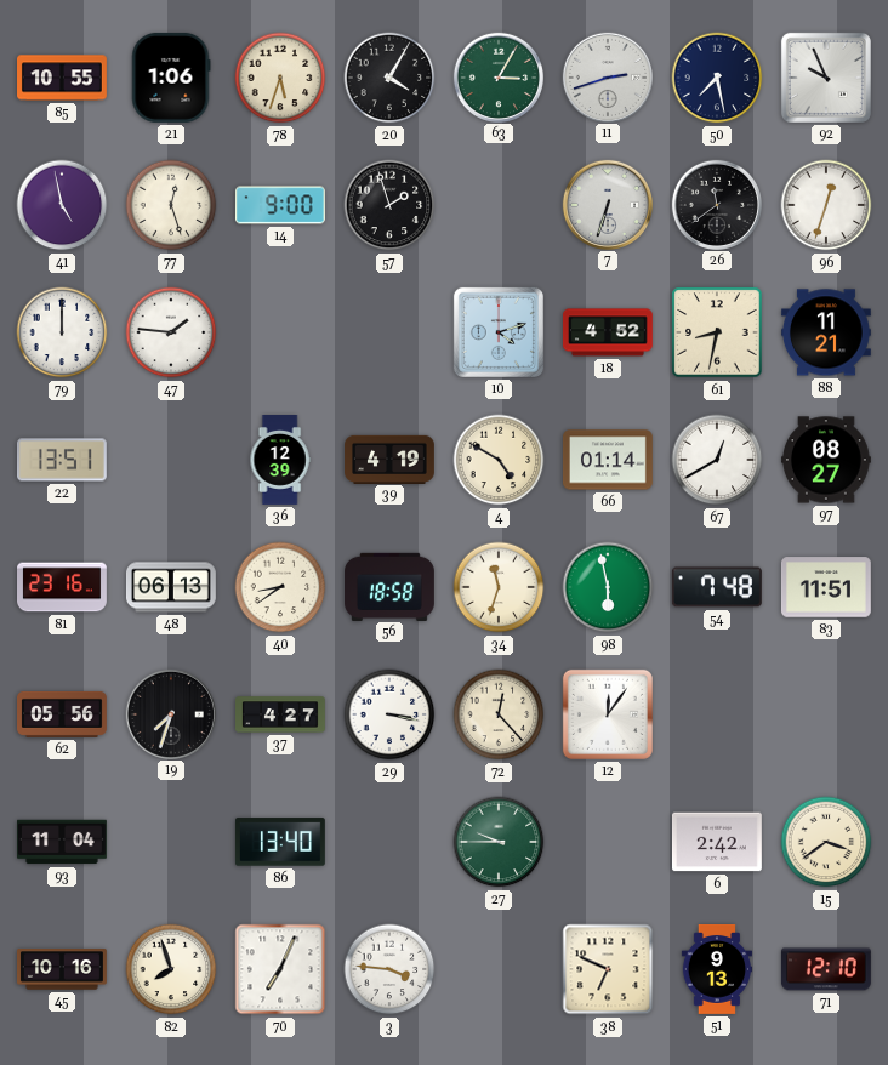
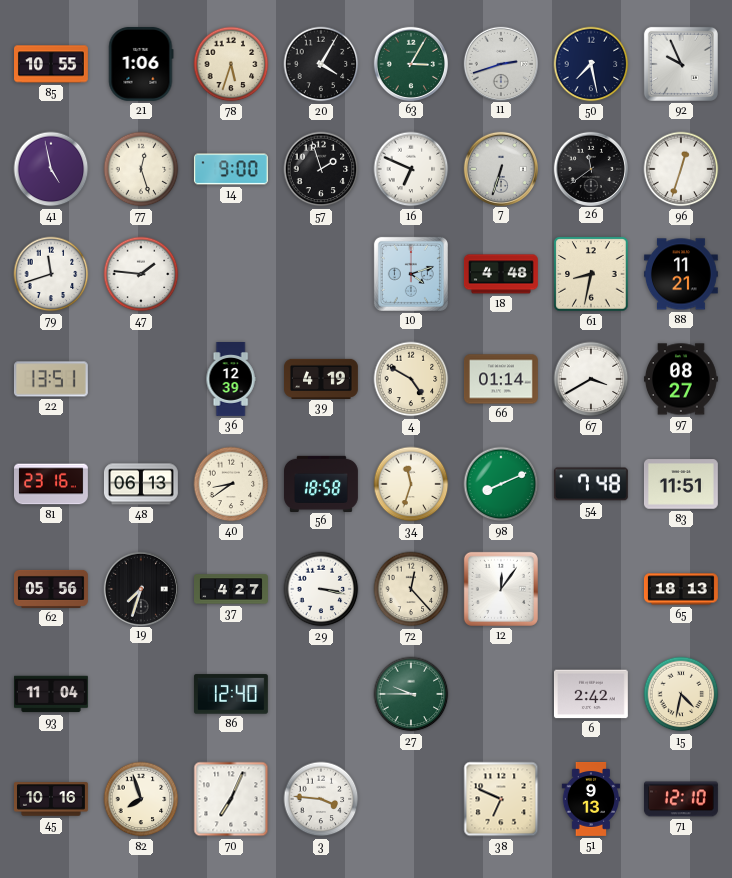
16: none -> 6:49
79: 12:00 -> 11:42
18: 4:52 -> 4:48
67: 12:40 -> 3:40
98: 5:58 -> 8:11
65: none -> 18:13
86: 13:40 -> 12:40
15: 3:39 -> 4:32
